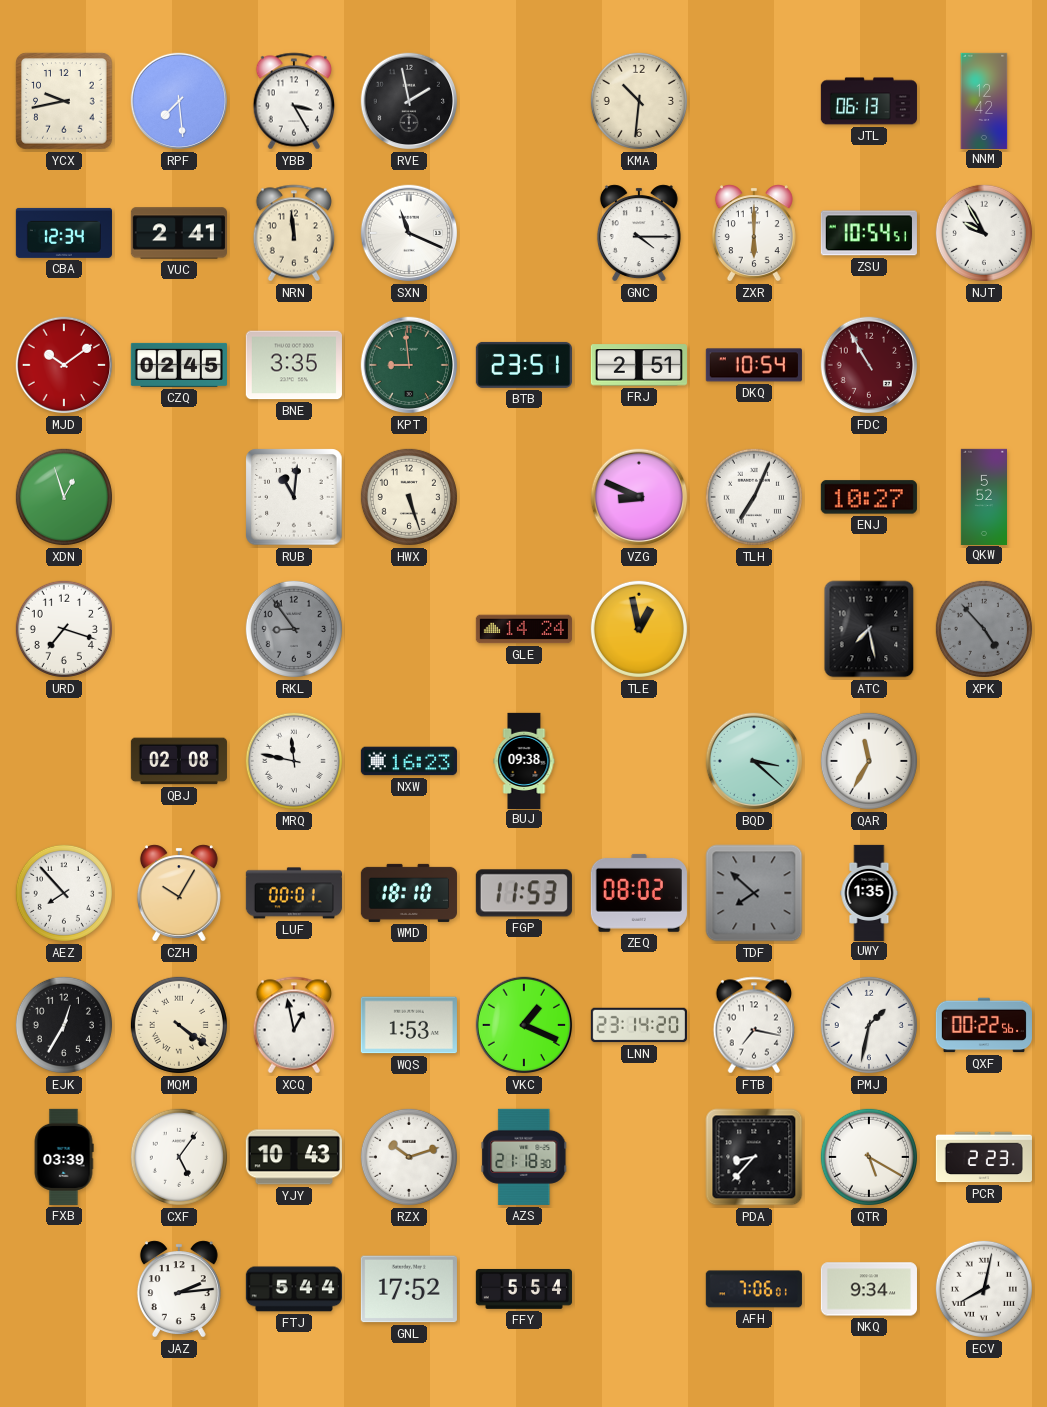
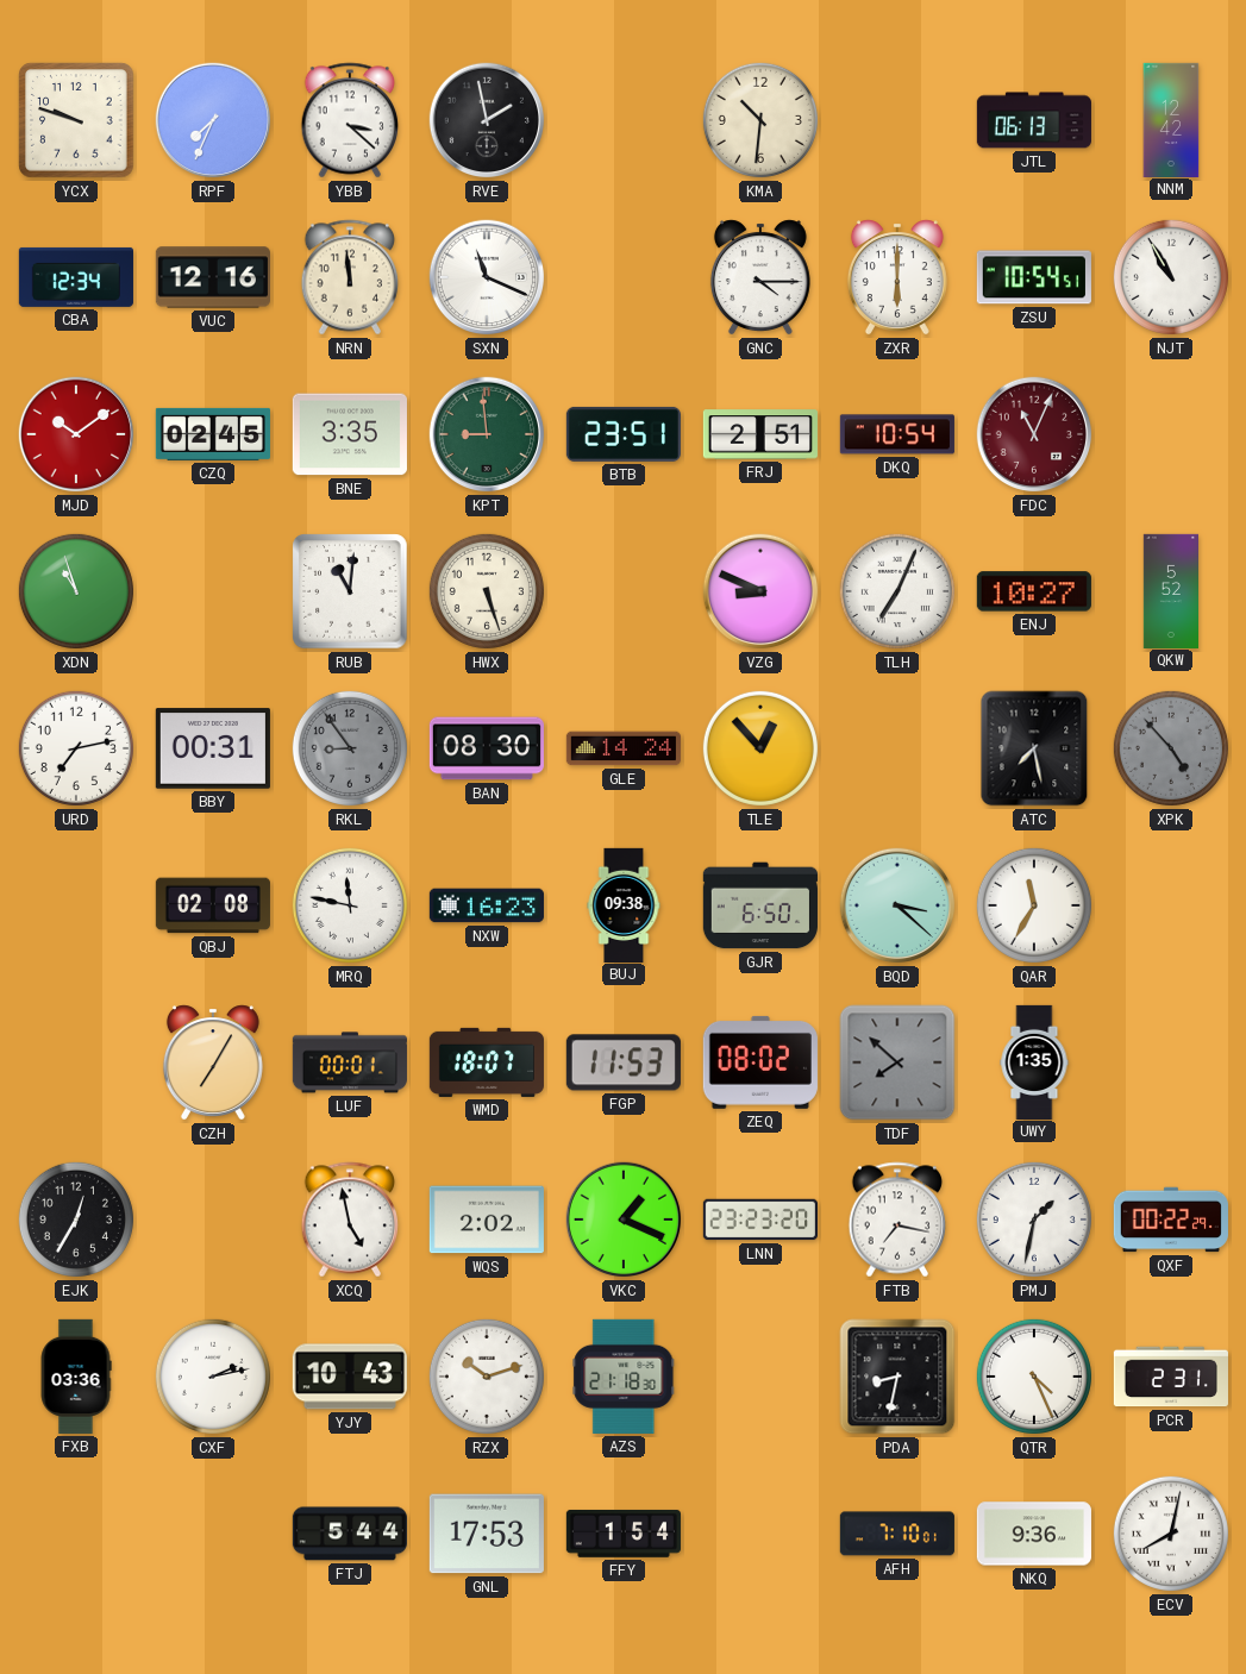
YCX: 9:43 -> 9:48
RPF: 7:29 -> 7:34
YBB: 3:25 -> 3:22
VUC: 2:41 -> 12:16
NJT: 9:55 -> 10:55
FDC: 10:55 -> 11:04
XDN: 12:57 -> 10:57
URD: 7:18 -> 7:13
BBY: none -> 00:31
BAN: none -> 08:30
TLE: 12:58 -> 12:53
GJR: none -> 6:50
AEZ: 7:53 -> none
CZH: 10:05 -> 7:05
WMD: 18:10 -> 18:07
MQM: 4:21 -> none
XCQ: 12:58 -> 4:58
WQS: 1:53 -> 2:02
LNN: 23:14 -> 23:23
QXF: 00:22:56 -> 00:22:29
FXB: 03:39 -> 03:36
CXF: 5:06 -> 2:13
PDA: 8:37 -> 8:32
QTR: 5:20 -> 4:26
PCR: 2:23 -> 2:31
JAZ: 2:14 -> none
GNL: 17:52 -> 17:53
FFY: 5:54 -> 1:54
AFH: 7:06 -> 7:10
NKQ: 9:34 -> 9:36
